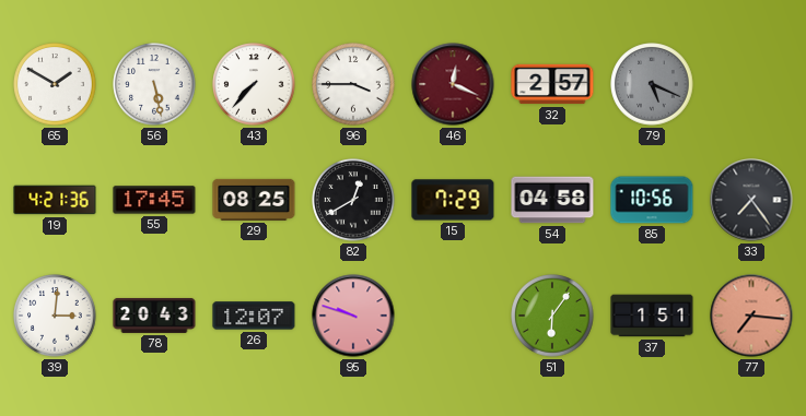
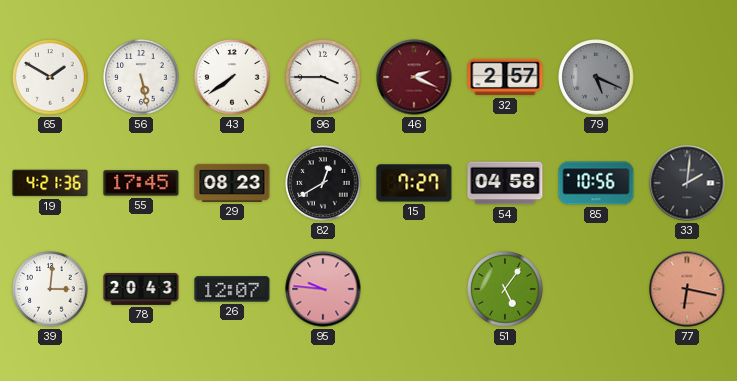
43: 7:37 -> 7:39
46: 12:19 -> 2:19
29: 08:25 -> 08:23
15: 7:29 -> 7:27
33: 7:24 -> 2:01
95: 9:48 -> 9:46
51: 6:06 -> 5:06
37: 1:51 -> none
77: 7:16 -> 6:17
